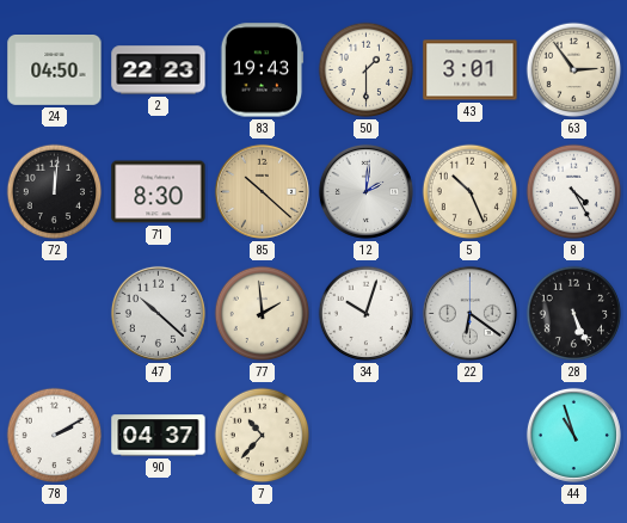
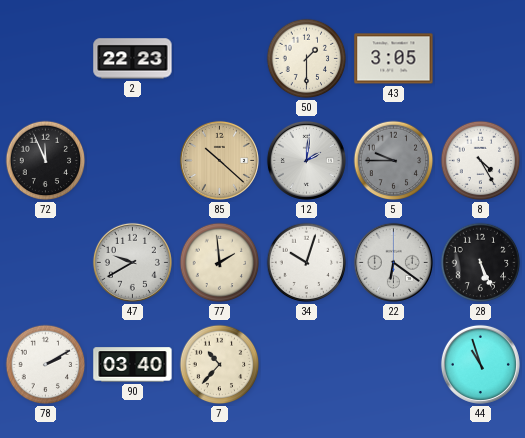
24: 04:50 -> none
83: 19:43 -> none
43: 3:01 -> 3:05
63: 2:54 -> none
72: 12:01 -> 11:56
71: 8:30 -> none
5: 10:26 -> 9:45
5 dial: cream -> grey
47: 10:22 -> 9:40
90: 04:37 -> 03:40
